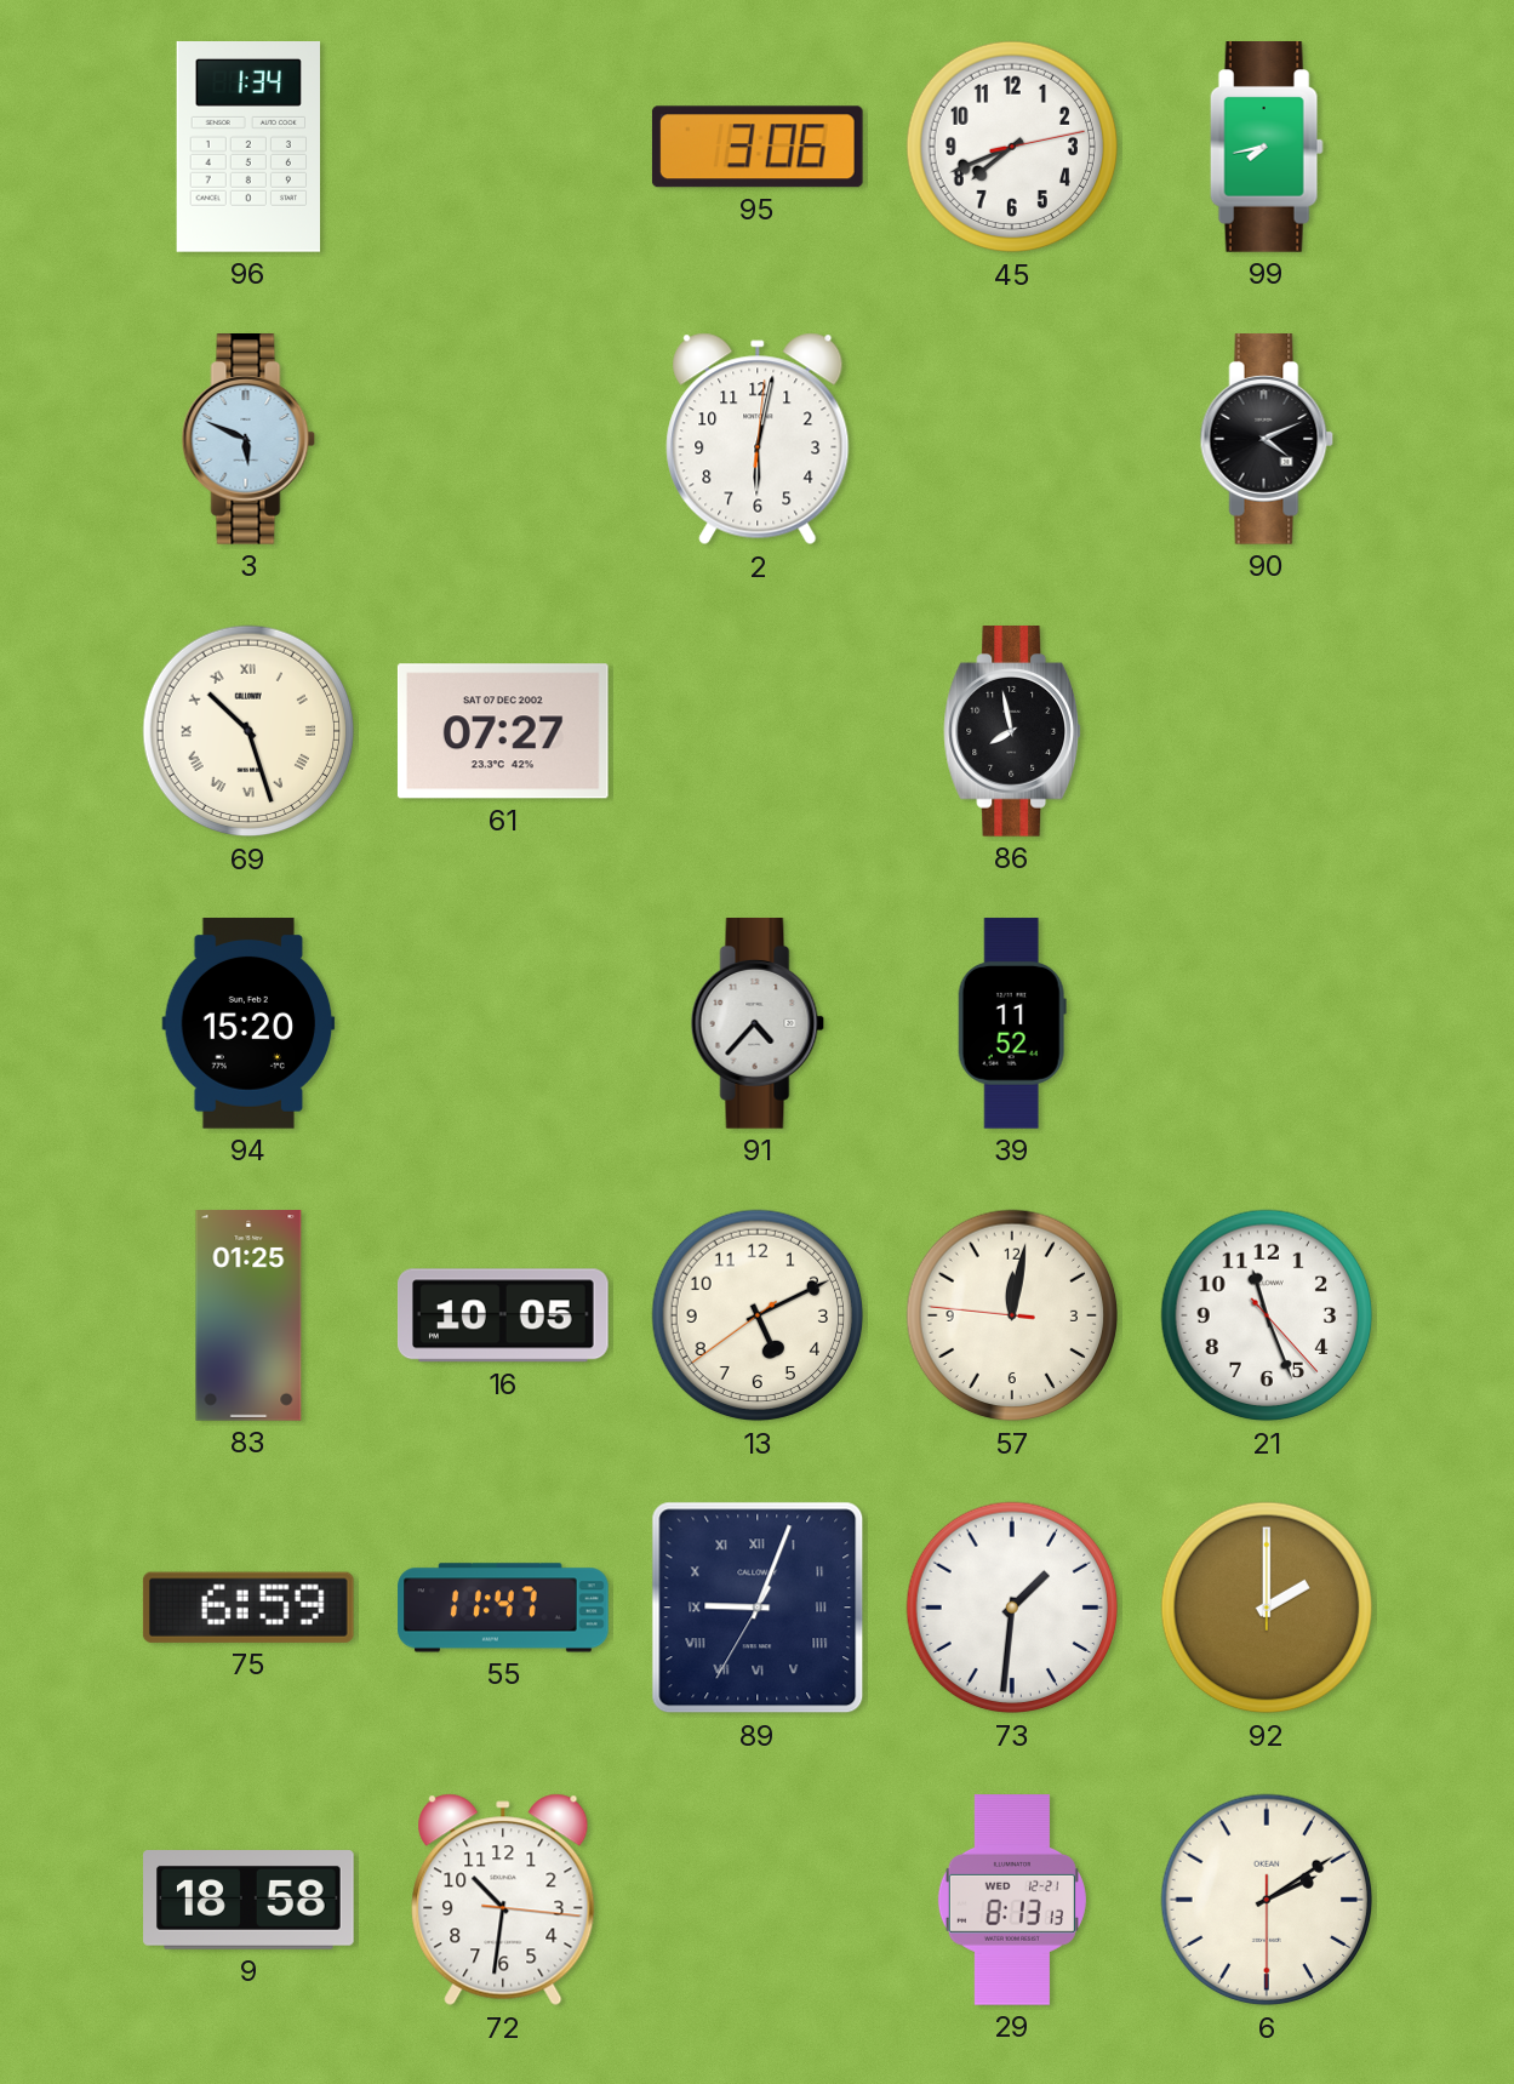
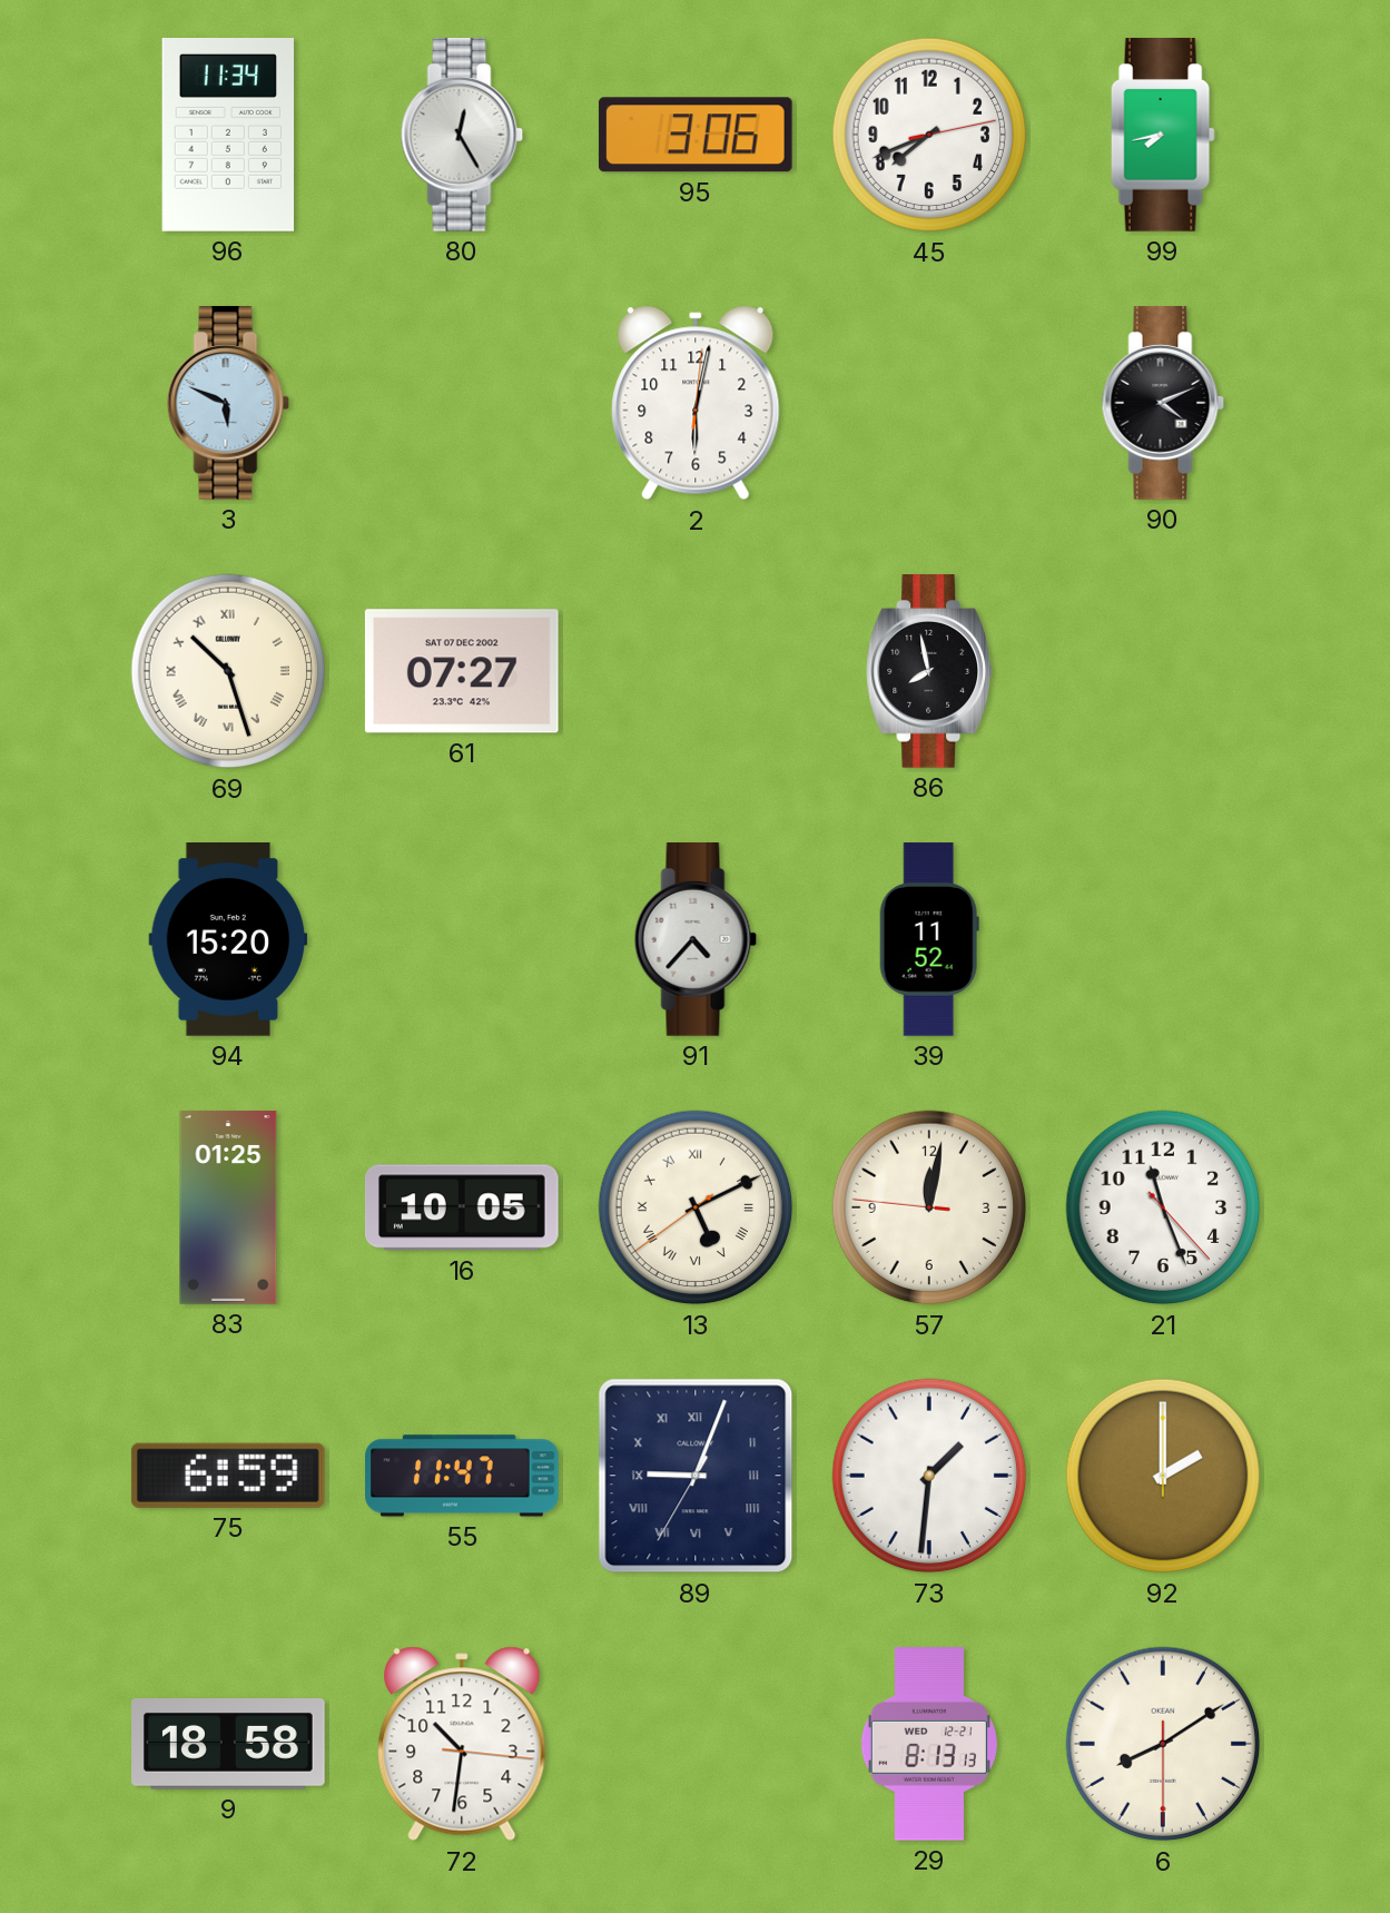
96: 1:34 -> 11:34
80: none -> 12:25
13 numerals: Arabic -> Roman
6: 2:09 -> 8:09
